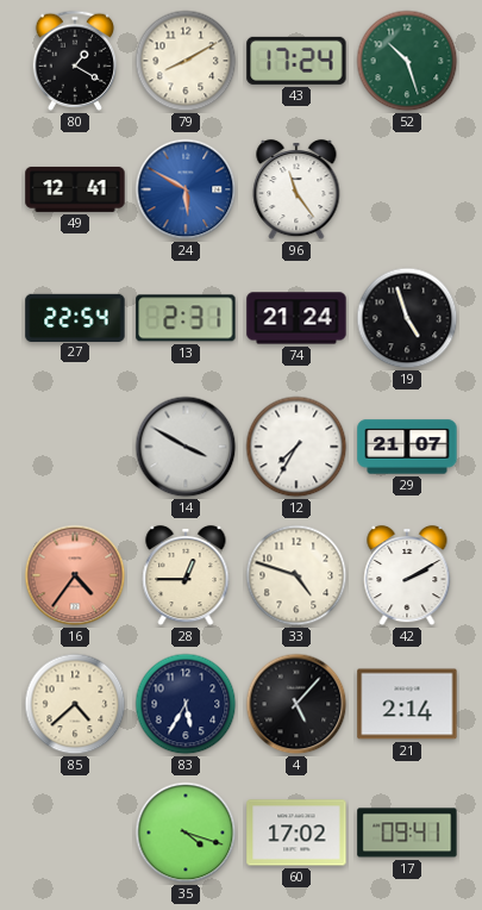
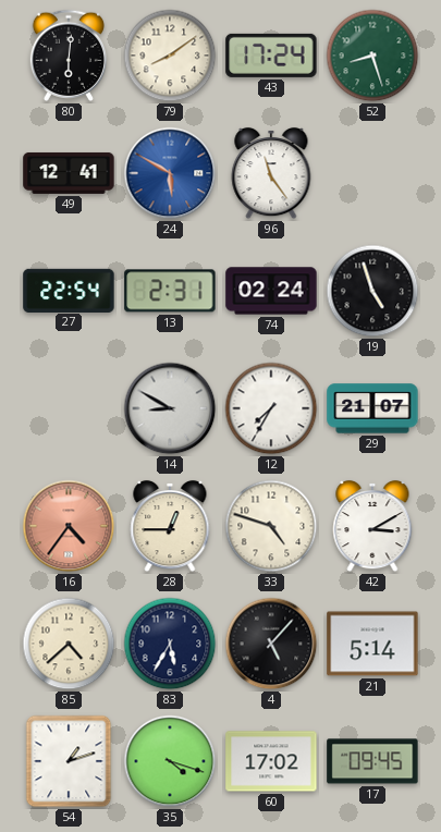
80: 1:20 -> 6:01
79: 8:10 -> 8:09
52: 10:27 -> 8:27
74: 21:24 -> 02:24
14: 3:50 -> 8:50
42: 2:10 -> 3:10
21: 2:14 -> 5:14
54: none -> 1:12
17: 09:41 -> 09:45
